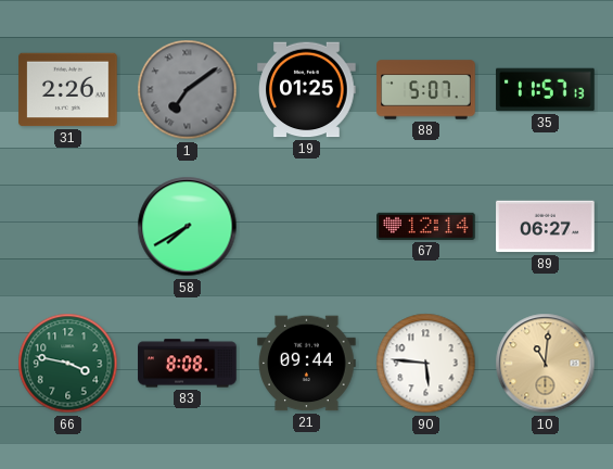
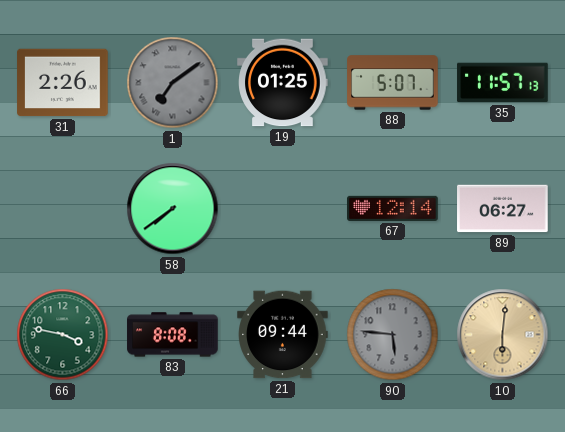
58: 7:40 -> 7:39
90 dial: white -> grey
10: 11:01 -> 6:01
